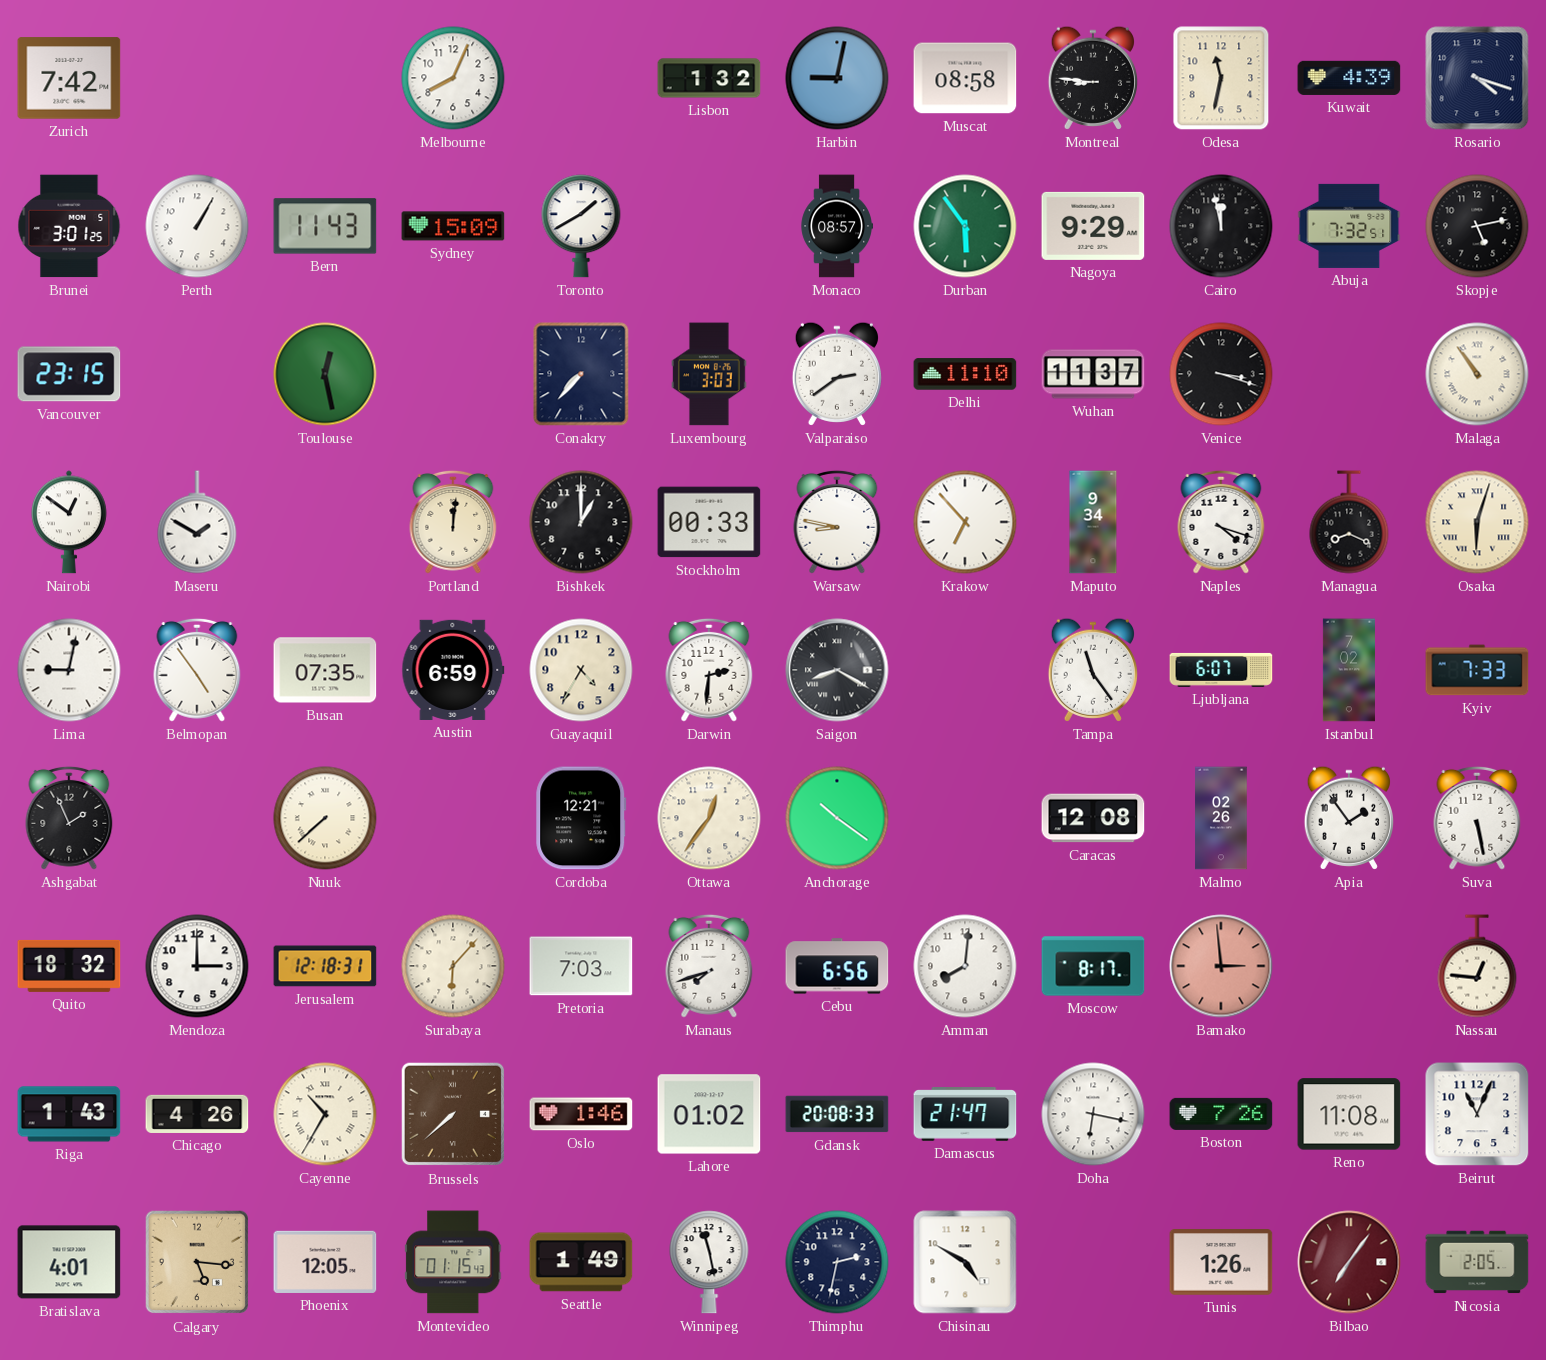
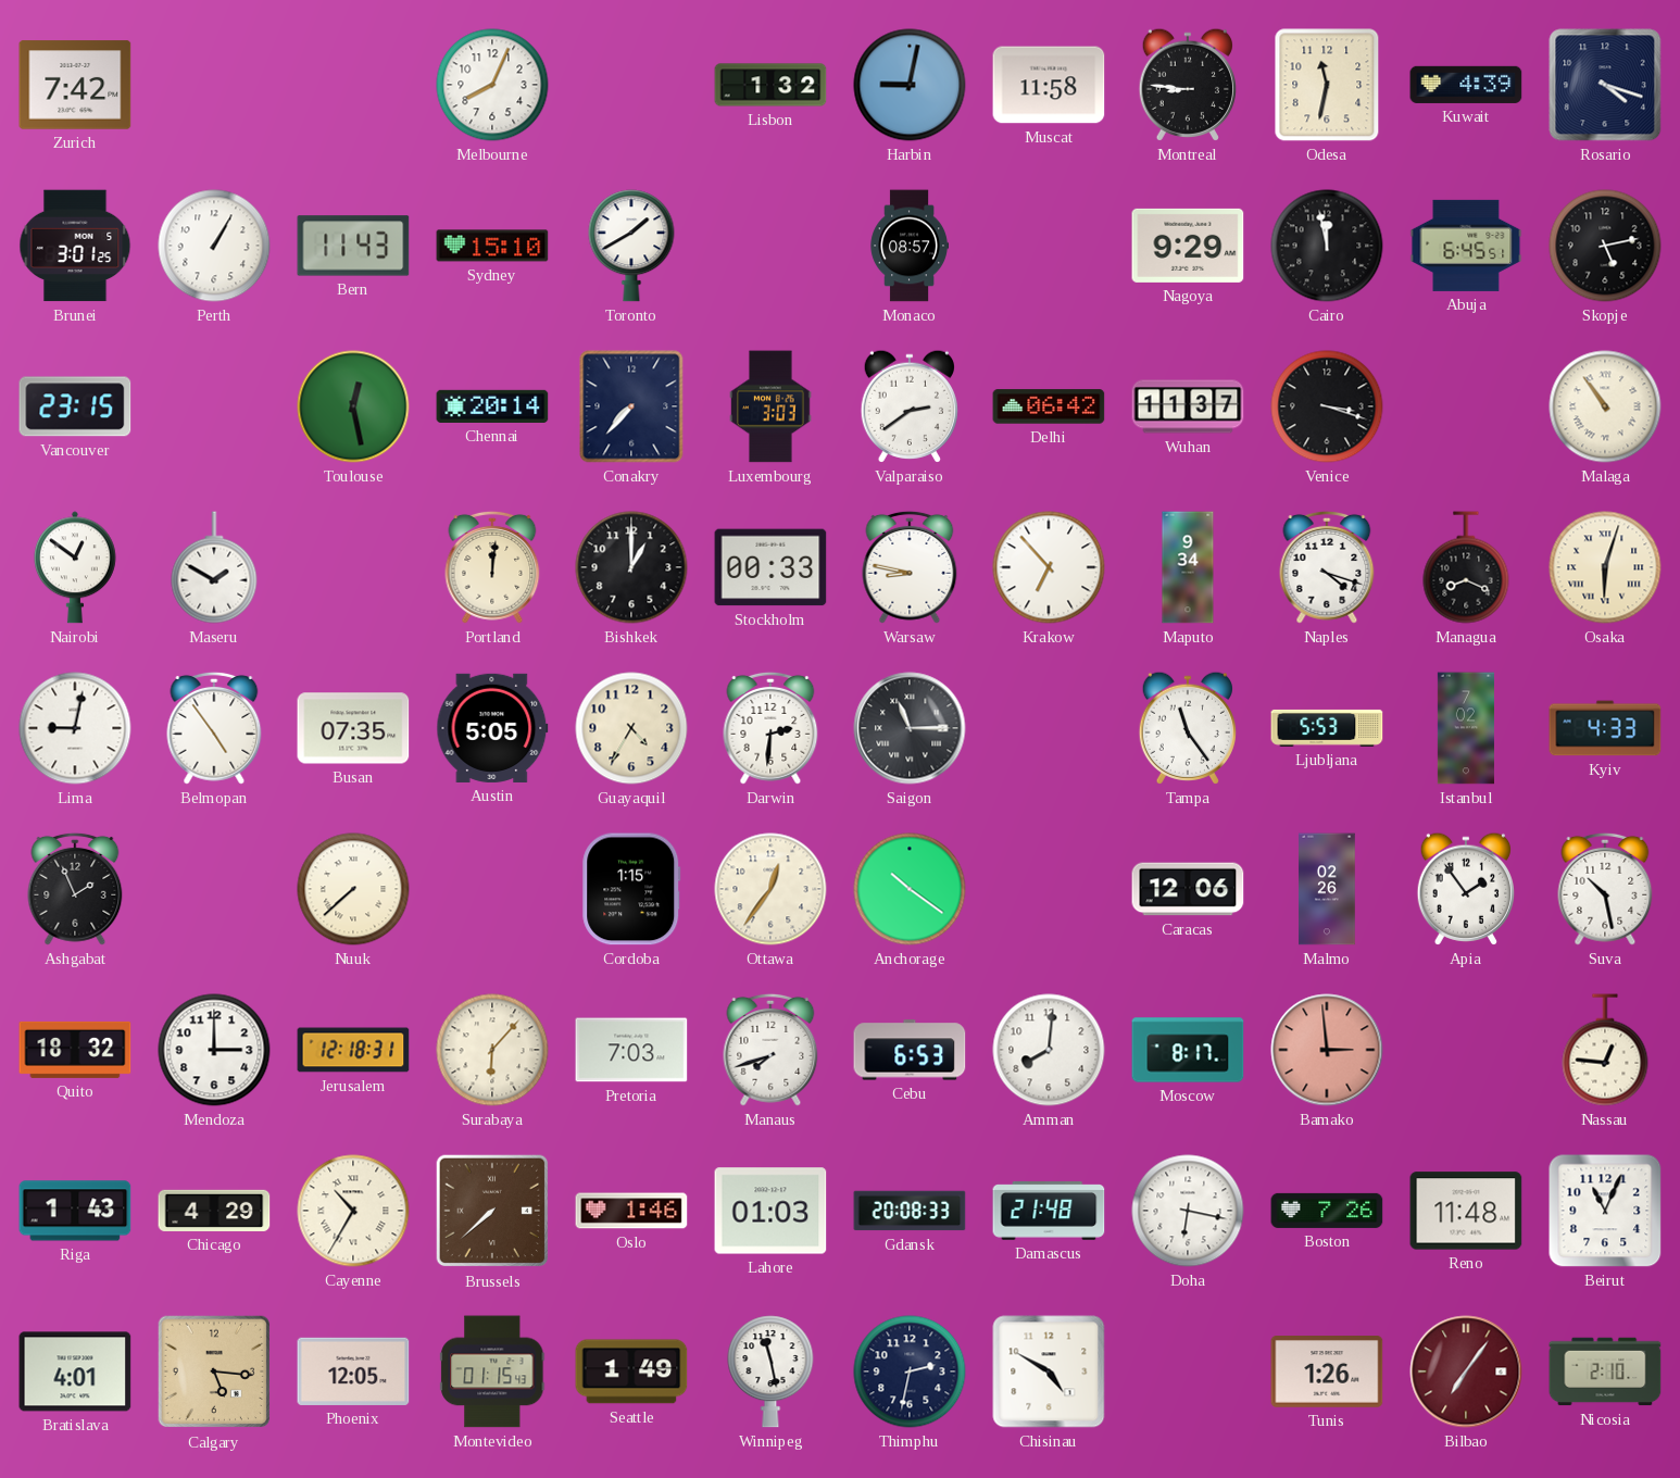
Muscat: 08:58 -> 11:58
Sydney: 15:09 -> 15:10
Durban: 5:54 -> none
Abuja: 7:32 -> 6:45
Chennai: none -> 20:14
Delhi: 11:10 -> 06:42
Austin: 6:59 -> 5:05
Saigon: 8:20 -> 11:15
Ljubljana: 6:07 -> 5:53
Kyiv: 7:33 -> 4:33
Cordoba: 12:21 -> 1:15
Caracas: 12:08 -> 12:06
Suva: 5:28 -> 10:28
Cebu: 6:56 -> 6:53
Chicago: 4:26 -> 4:29
Lahore: 01:02 -> 01:03
Damascus: 21:47 -> 21:48
Reno: 11:08 -> 11:48
Nicosia: 2:05 -> 2:10
